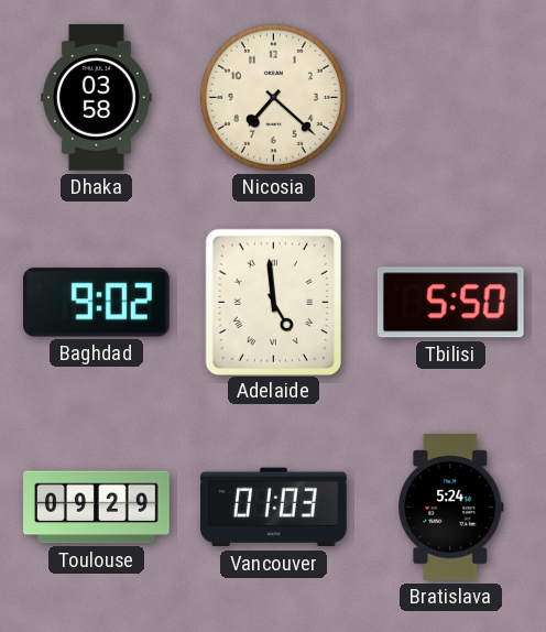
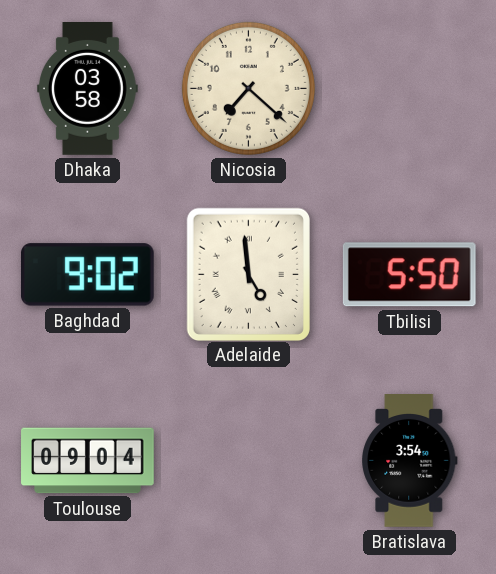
Toulouse: 09:29 -> 09:04
Vancouver: 01:03 -> none
Bratislava: 5:24 -> 3:54
